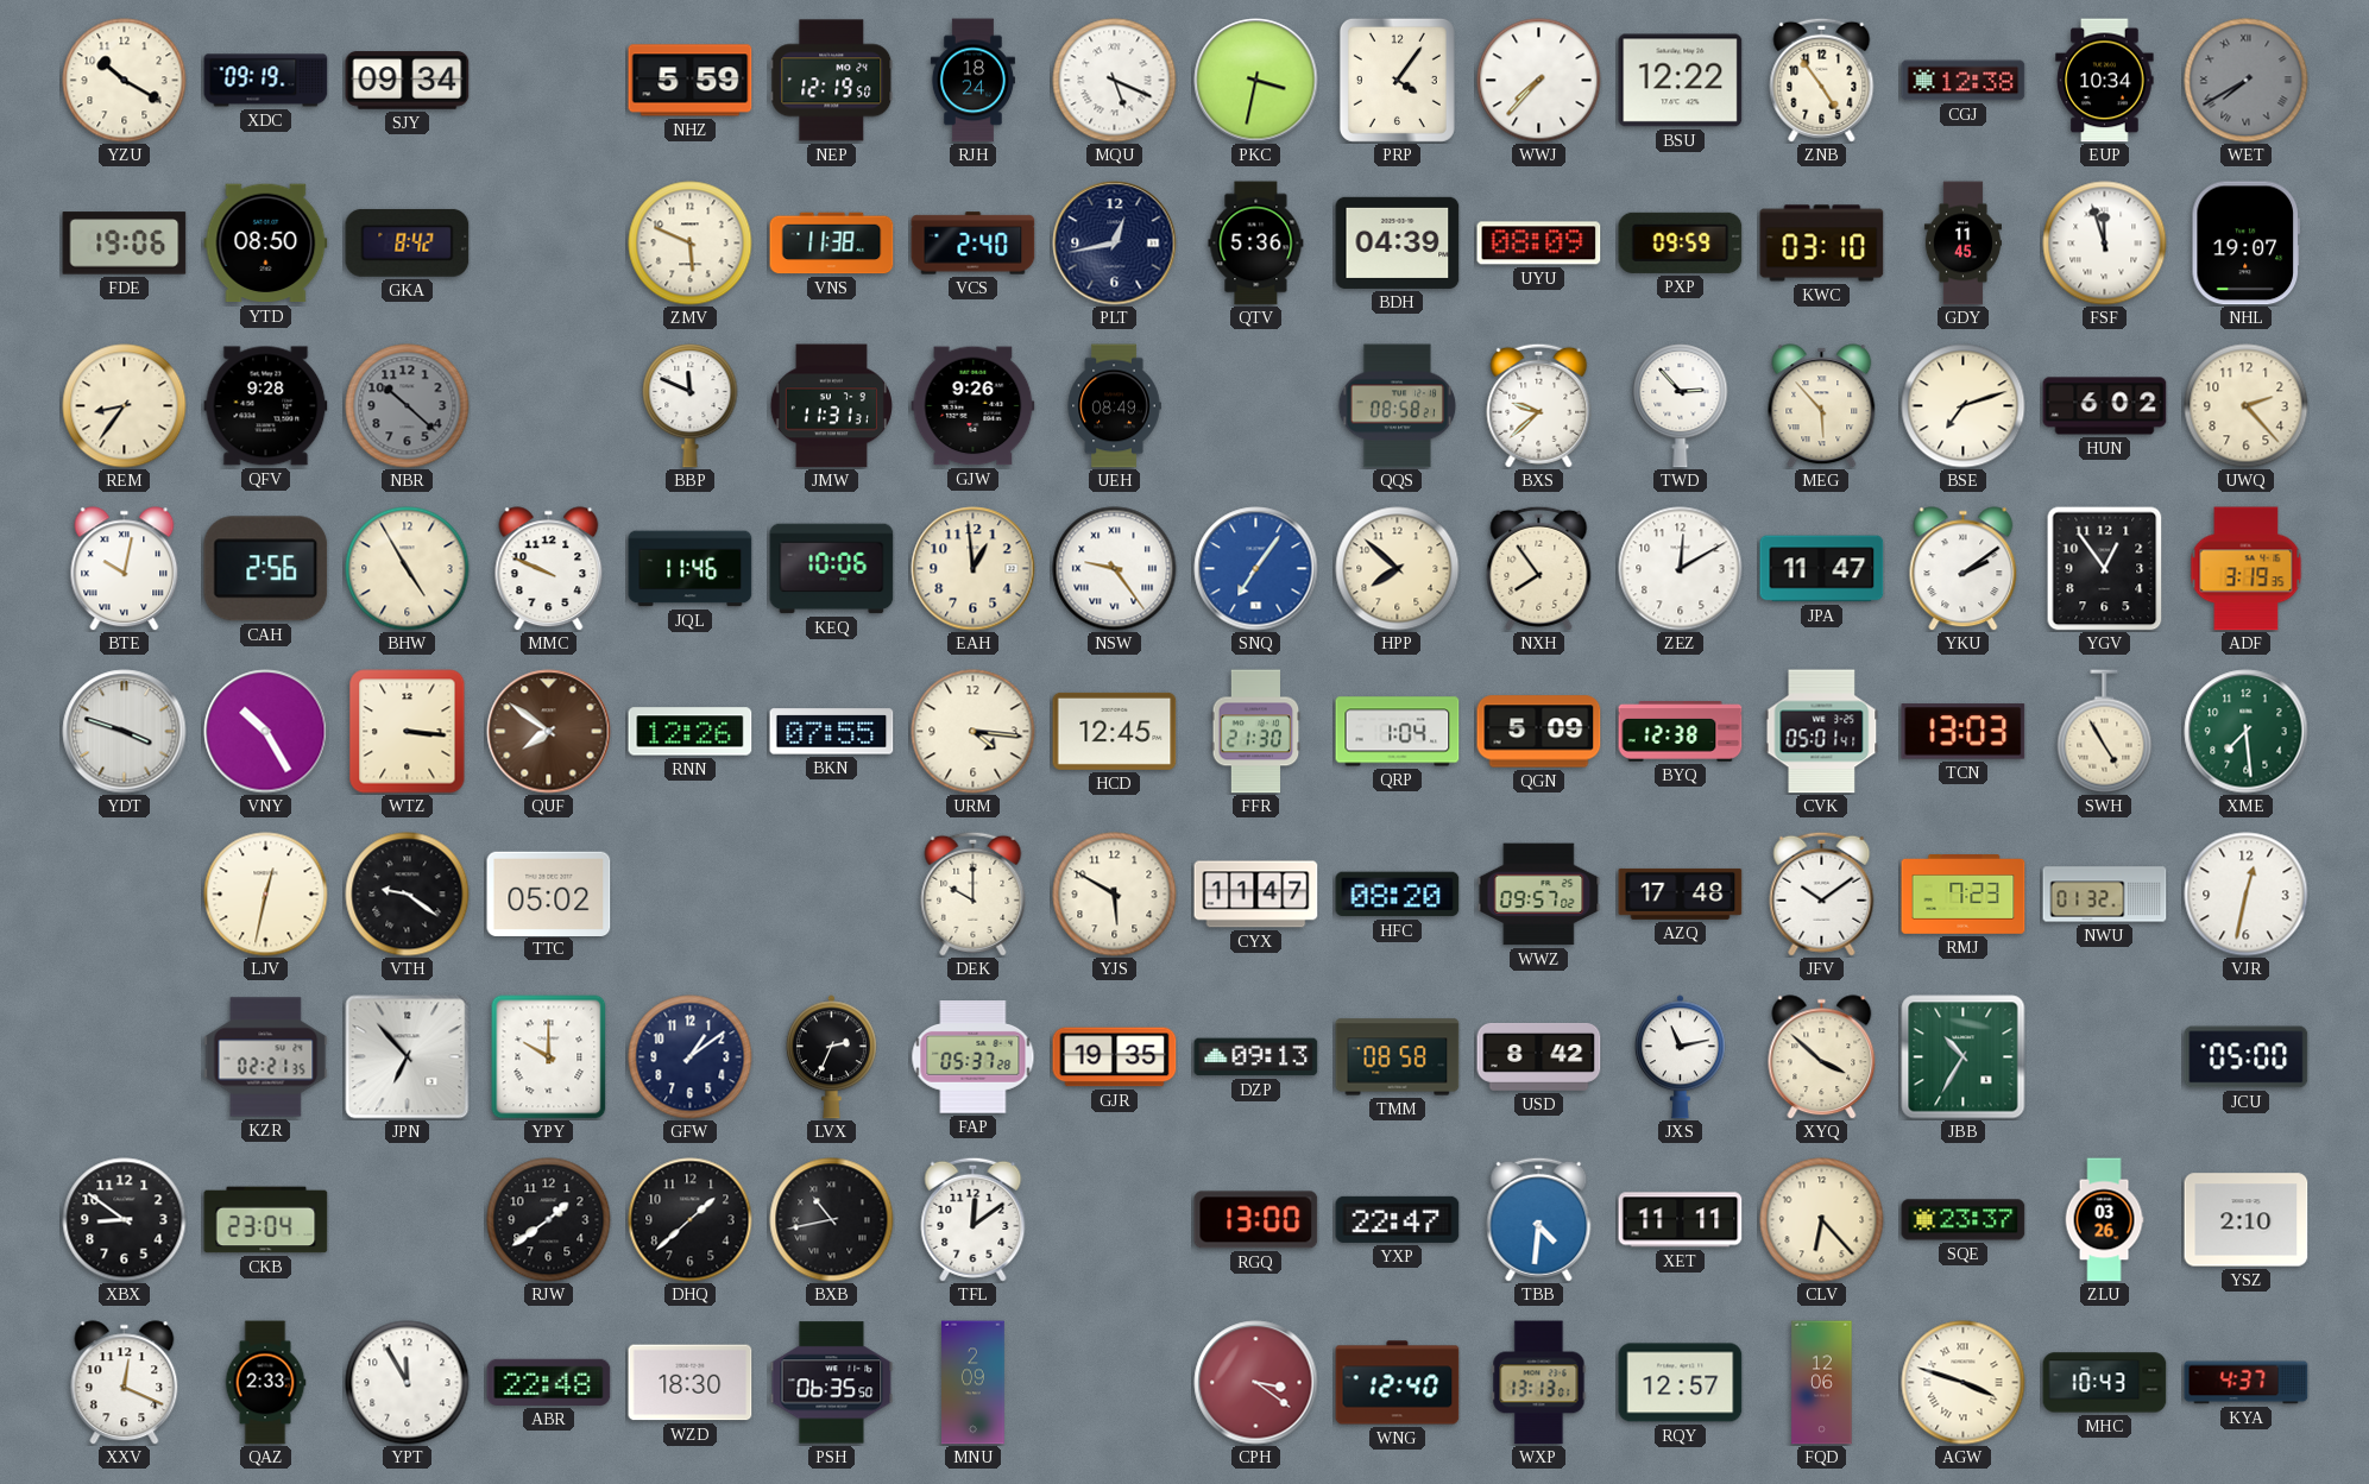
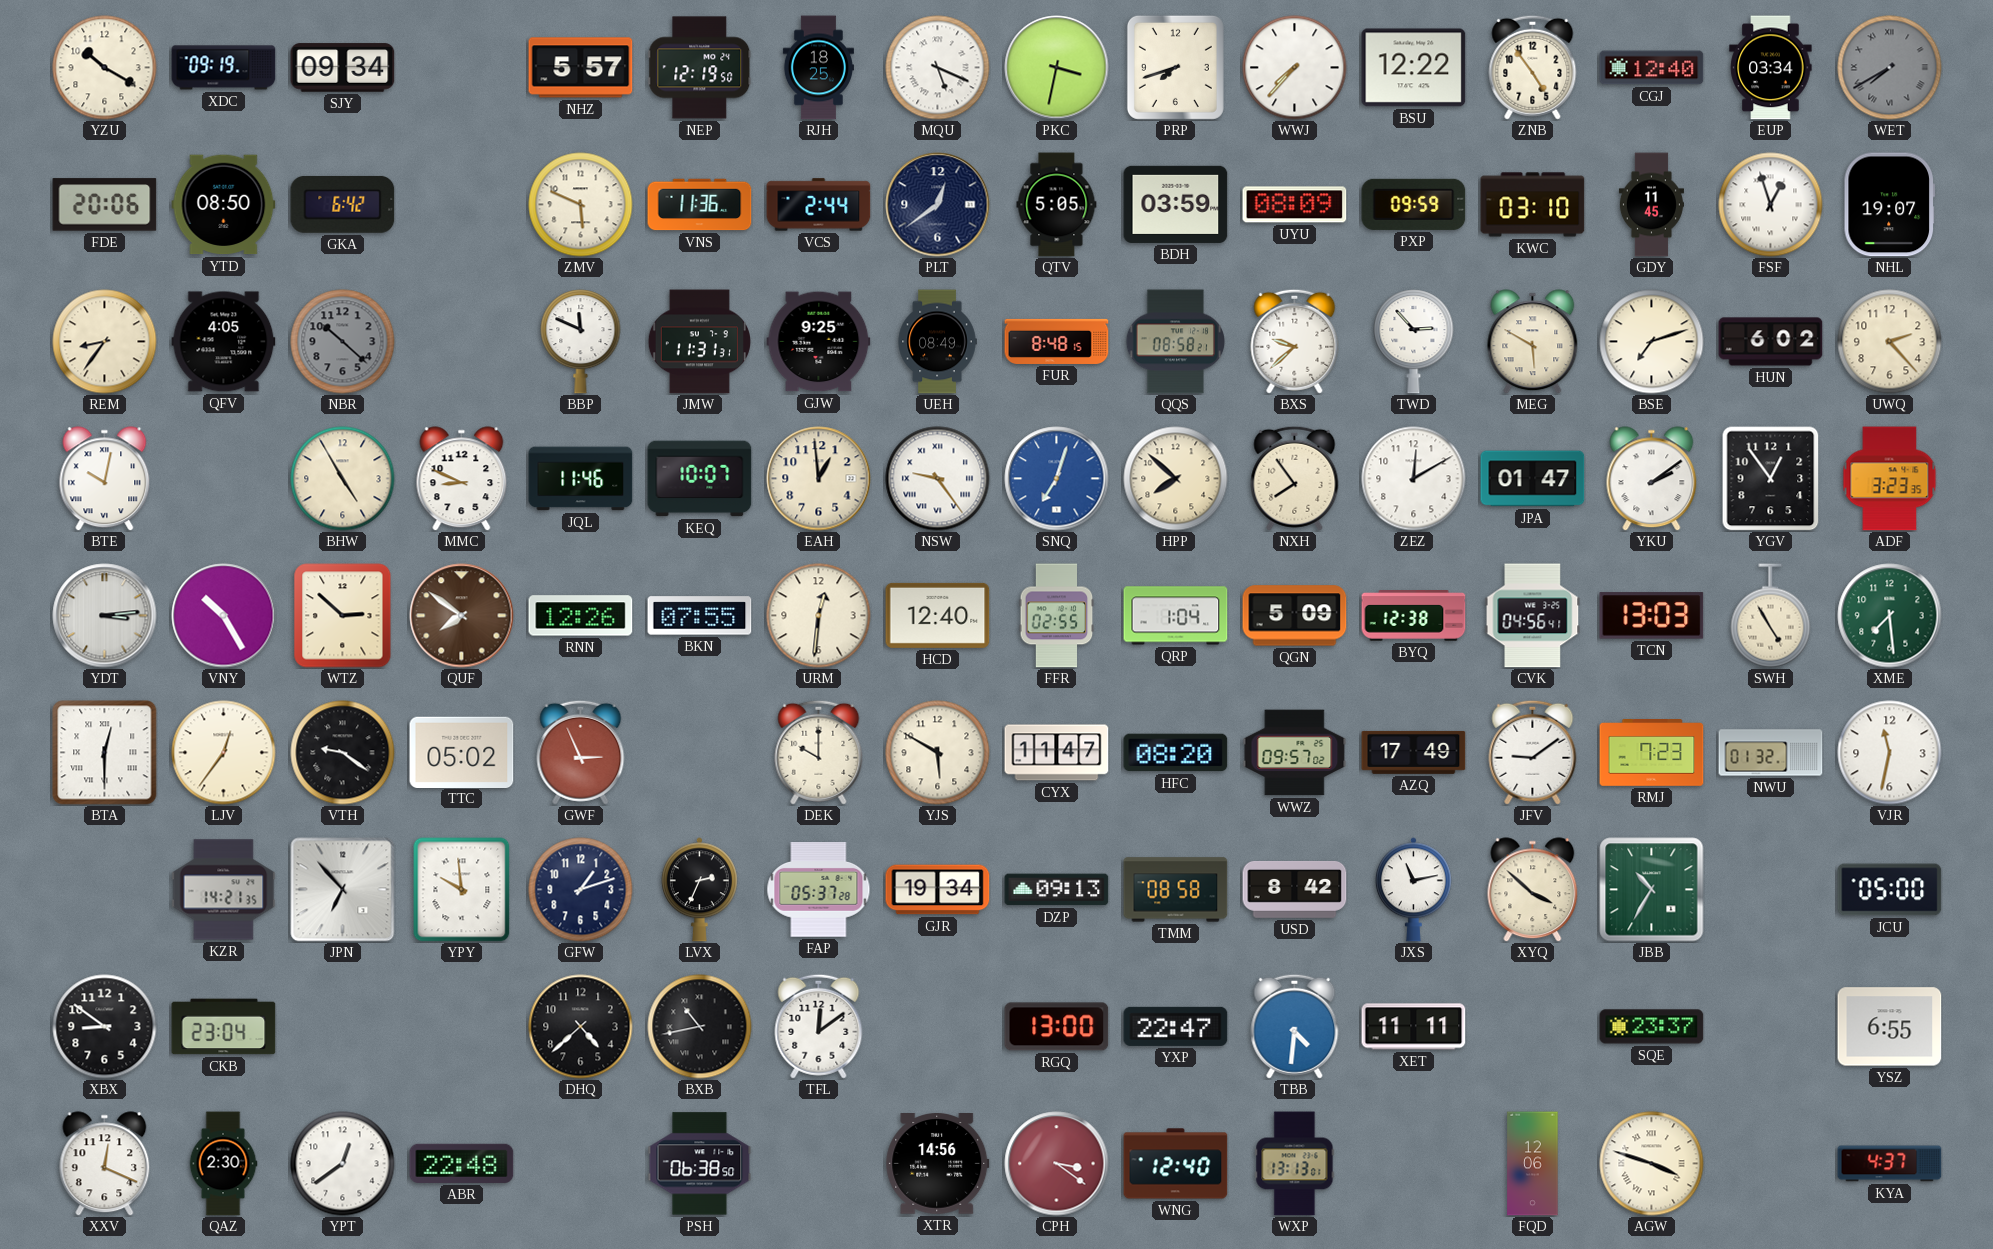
NHZ: 5:59 -> 5:57
RJH: 18:24 -> 18:25
PRP: 4:06 -> 7:42
CGJ: 12:38 -> 12:40
EUP: 10:34 -> 03:34
FDE: 19:06 -> 20:06
GKA: 8:42 -> 6:42
VNS: 11:38 -> 11:36
VCS: 2:40 -> 2:44
PLT: 12:43 -> 12:39
QTV: 5:36 -> 5:05
BDH: 04:39 -> 03:59
FSF: 11:57 -> 12:57
QFV: 9:28 -> 4:05
GJW: 9:26 -> 9:25
FUR: none -> 8:48
MEG: 5:53 -> 5:50
CAH: 2:56 -> none
MMC: 9:49 -> 8:49
KEQ: 10:06 -> 10:07
SNQ: 7:06 -> 7:03
JPA: 11:47 -> 01:47
ADF: 3:19 -> 3:23
YDT: 3:48 -> 3:14
WTZ: 3:16 -> 2:52
URM: 4:16 -> 12:31
HCD: 12:45 -> 12:40
FFR: 21:30 -> 02:55
CVK: 05:01 -> 04:56
BTA: none -> 12:30
LJV: 12:32 -> 12:36
GWF: none -> 2:56
AZQ: 17:48 -> 17:49
JFV: 10:09 -> 9:09
VJR: 12:32 -> 11:32
KZR: 02:21 -> 14:21
YPY: 10:00 -> 9:59
GFW: 1:09 -> 1:12
GJR: 19:35 -> 19:34
RJW: 1:39 -> none
DHQ: 1:38 -> 4:38
CLV: 6:23 -> none
ZLU: 03:26 -> none
YSZ: 2:10 -> 6:55
QAZ: 2:33 -> 2:30
YPT: 11:55 -> 12:39
WZD: 18:30 -> none
PSH: 06:35 -> 06:38
MNU: 2:09 -> none
XTR: none -> 14:56
RQY: 12:57 -> none
MHC: 10:43 -> none
